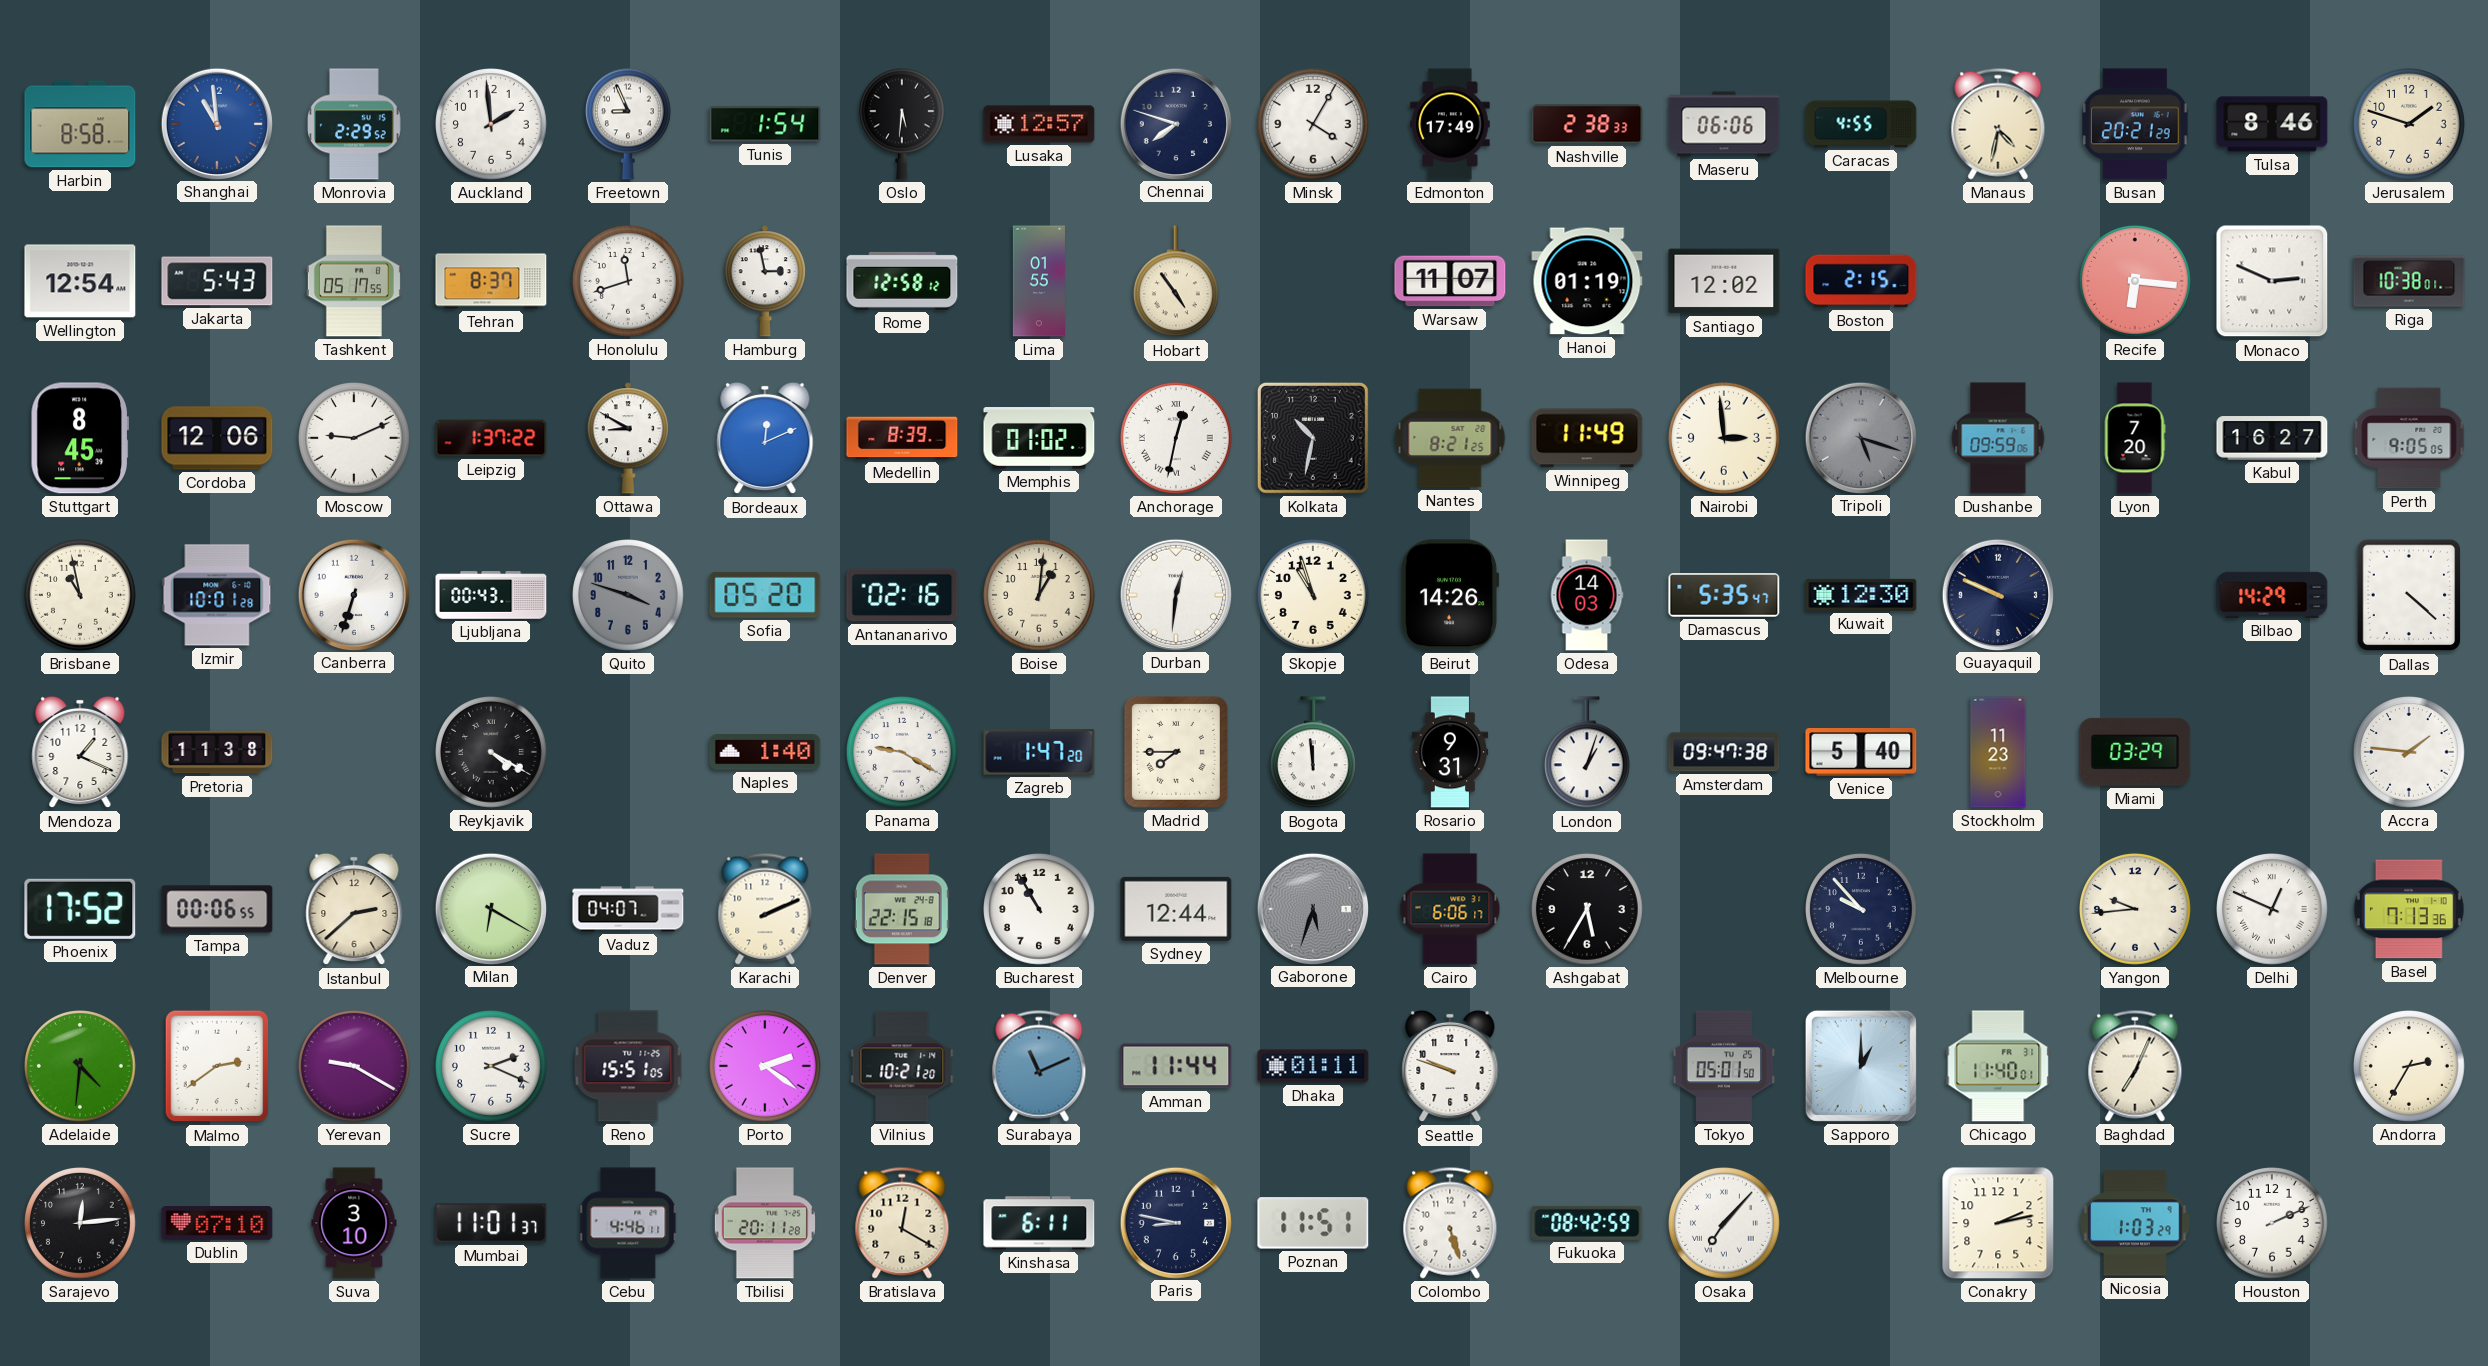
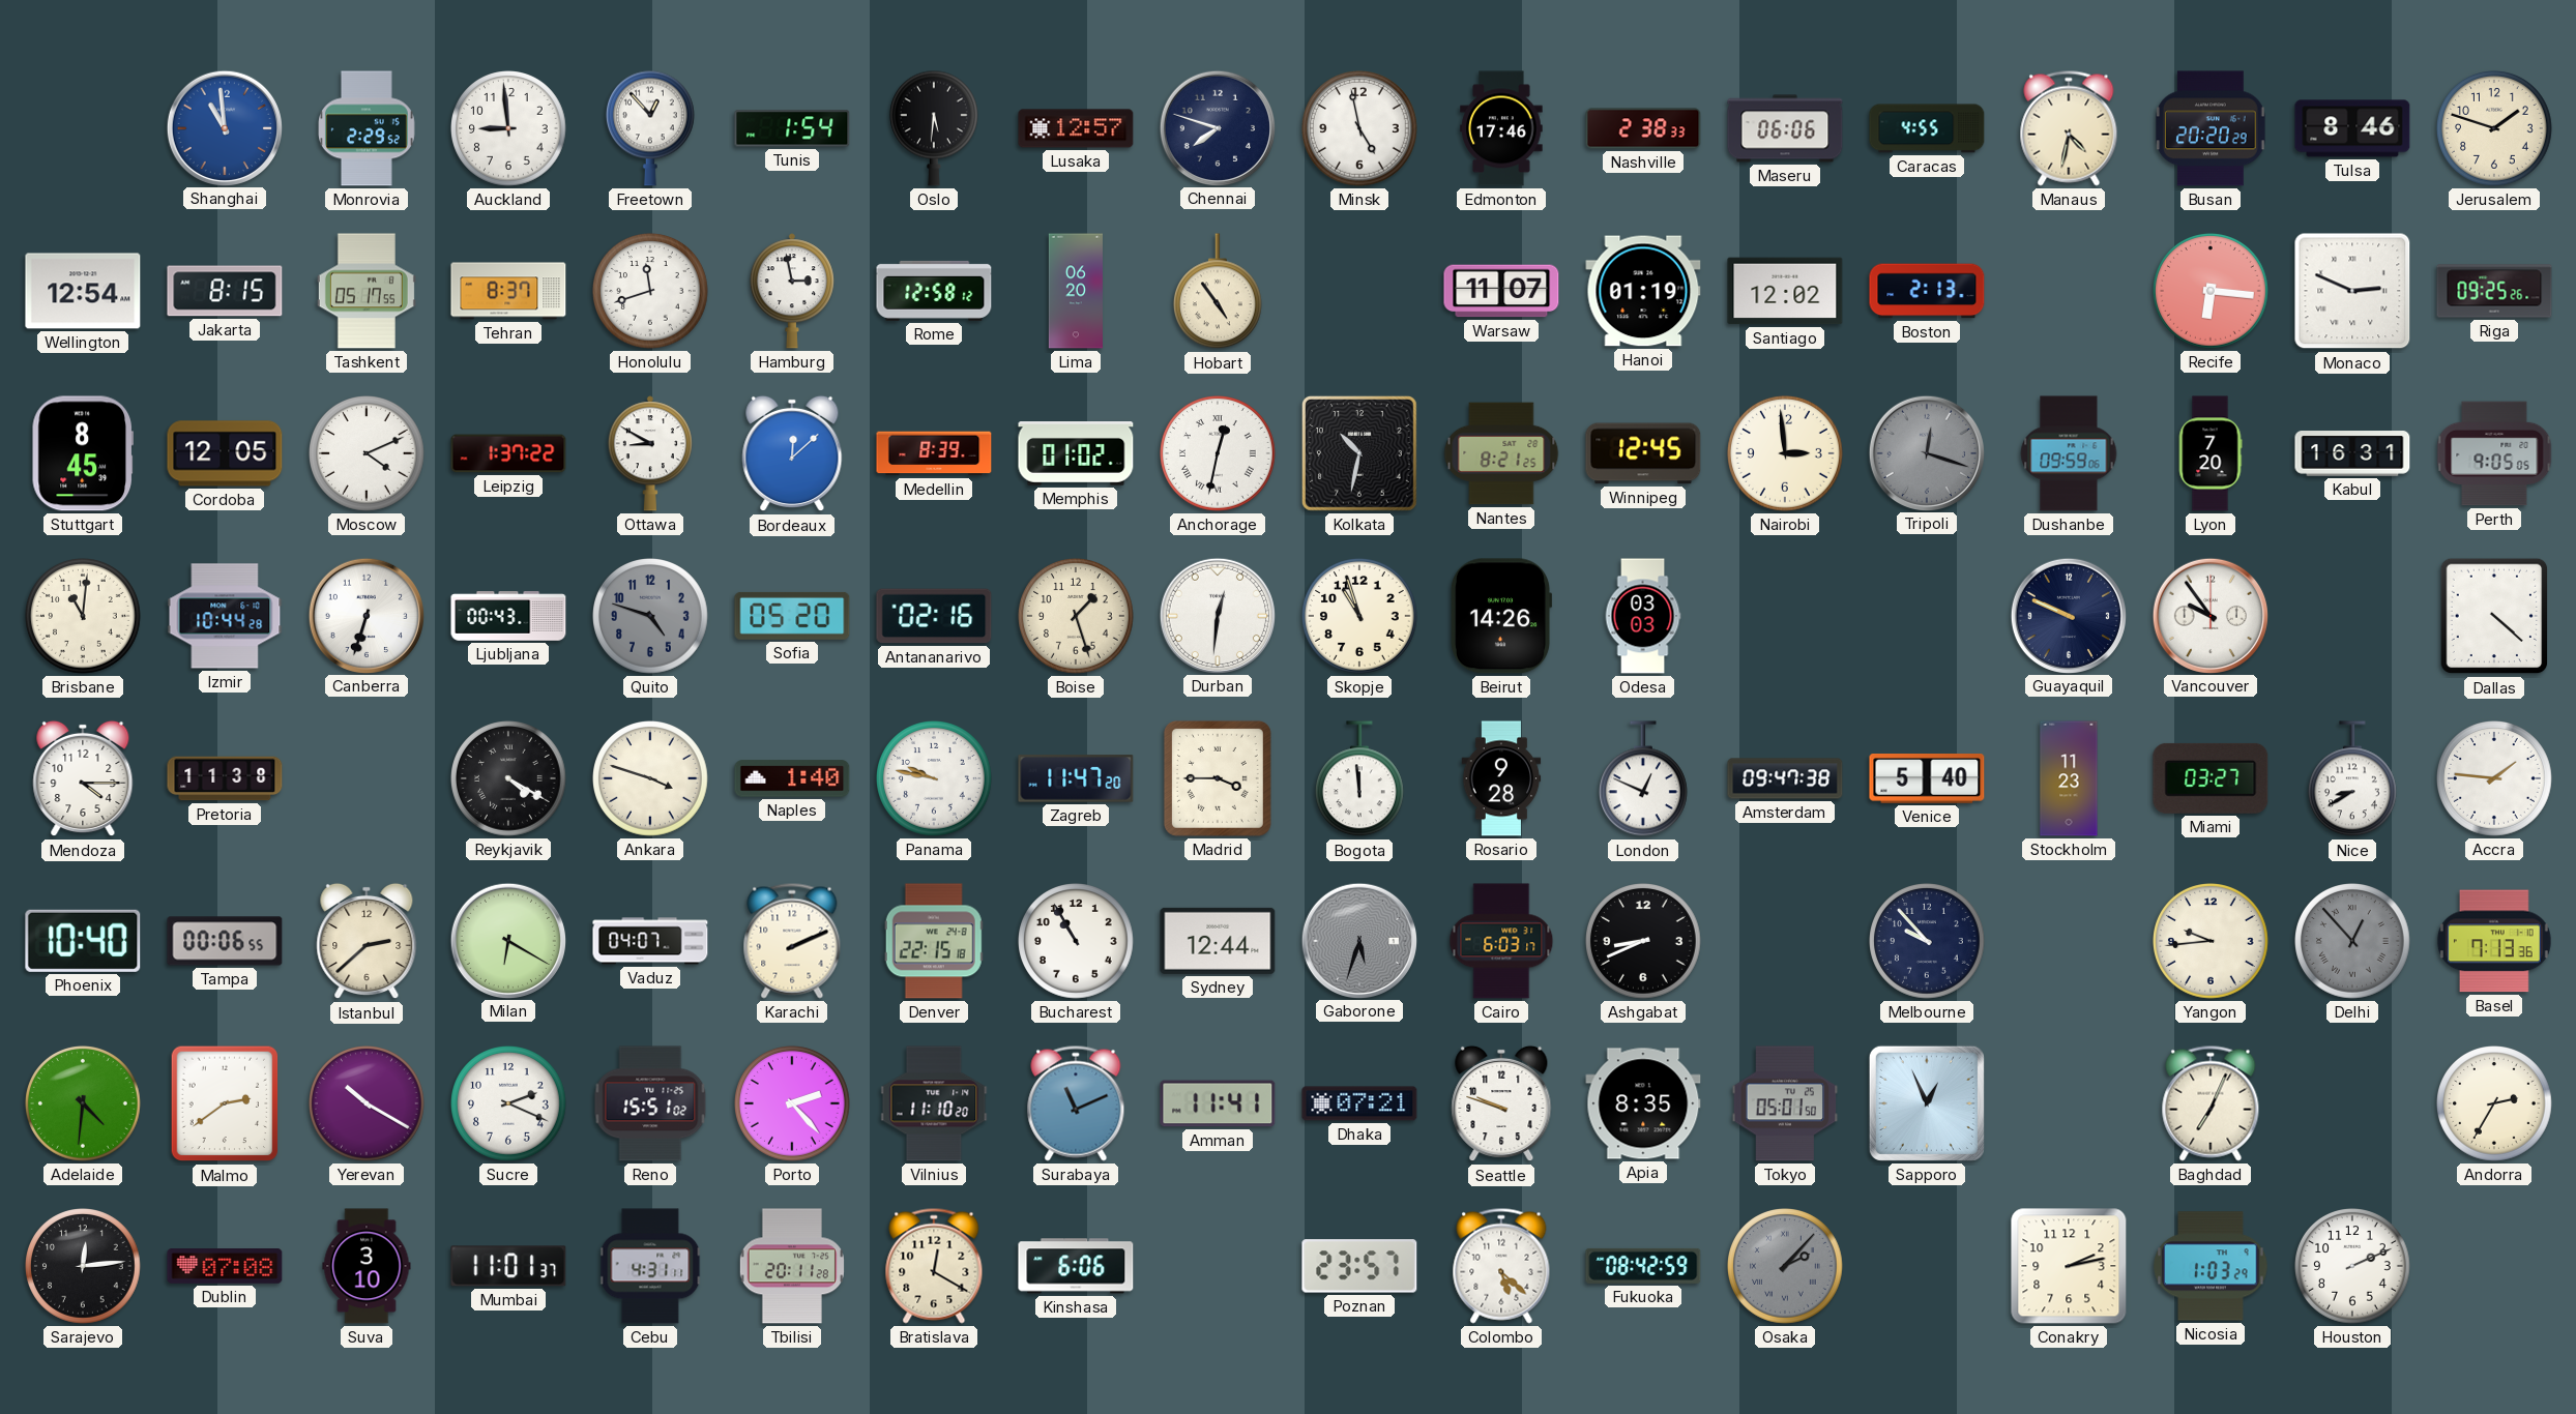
Harbin: 8:58 -> none
Auckland: 1:59 -> 8:59
Freetown: 8:56 -> 12:53
Minsk: 4:05 -> 4:58
Edmonton: 17:49 -> 17:46
Busan: 20:21 -> 20:20
Jakarta: 5:43 -> 8:15
Lima: 01:55 -> 06:20
Boston: 2:15 -> 2:13
Riga: 10:38 -> 09:25
Cordoba: 12:06 -> 12:05
Moscow: 9:11 -> 4:11
Bordeaux: 12:11 -> 12:08
Winnipeg: 11:49 -> 12:45
Tripoli: 5:18 -> 12:18
Kabul: 16:27 -> 16:31
Brisbane: 10:58 -> 11:01
Izmir: 10:01 -> 10:44
Quito: 3:48 -> 4:48
Boise: 1:01 -> 1:27
Odesa: 14:03 -> 03:03
Damascus: 5:35 -> none
Kuwait: 12:30 -> none
Vancouver: none -> 9:54
Bilbao: 14:29 -> none
Mendoza: 1:19 -> 4:15
Ankara: none -> 3:48
Panama: 9:20 -> 9:47
Zagreb: 1:47 -> 11:47
Madrid: 7:45 -> 3:45
Rosario: 9:31 -> 9:28
London: 1:03 -> 12:49
Miami: 03:29 -> 03:27
Nice: none -> 8:40
Phoenix: 17:52 -> 10:40
Cairo: 6:06 -> 6:03
Ashgabat: 5:35 -> 8:41
Delhi: 12:49 -> 12:53
Delhi dial: white -> grey
Yerevan: 9:20 -> 10:20
Reno: 15:51:05 -> 15:51:02
Porto: 2:21 -> 2:23
Vilnius: 10:21 -> 11:10
Amman: 11:44 -> 11:41
Dhaka: 01:11 -> 07:21
Apia: none -> 8:35
Sapporo: 1:00 -> 12:56
Chicago: 11:40 -> none
Dublin: 07:10 -> 07:08
Cebu: 4:46 -> 4:31
Kinshasa: 6:11 -> 6:06
Paris: 8:47 -> none
Poznan: 11:51 -> 23:57
Colombo: 5:27 -> 5:22
Osaka: 7:07 -> 2:07
Osaka dial: white -> grey
